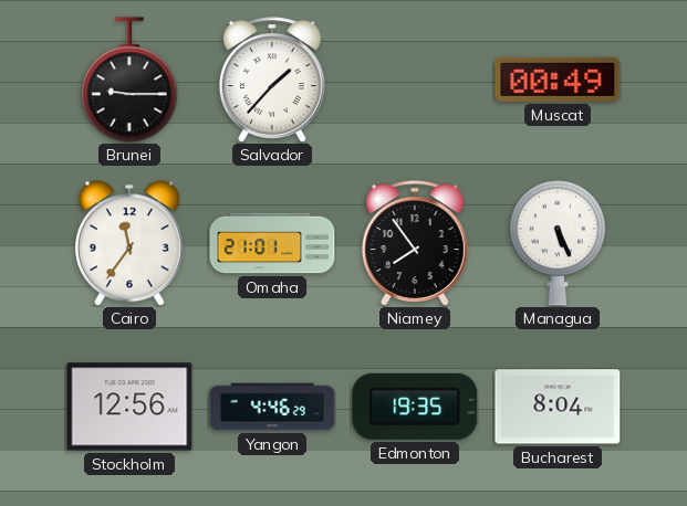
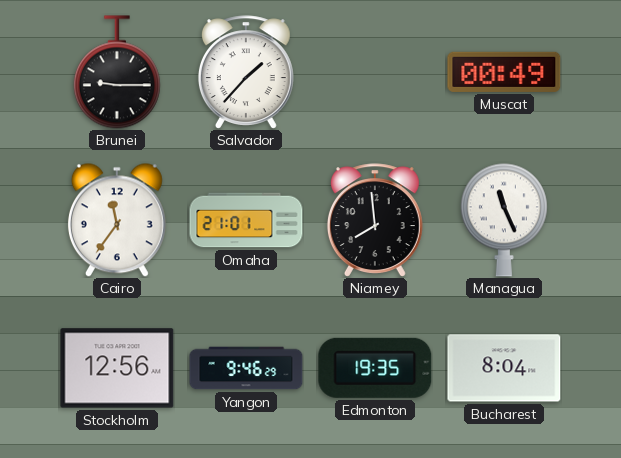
Niamey: 7:54 -> 7:59
Managua: 5:26 -> 11:26
Yangon: 4:46 -> 9:46
